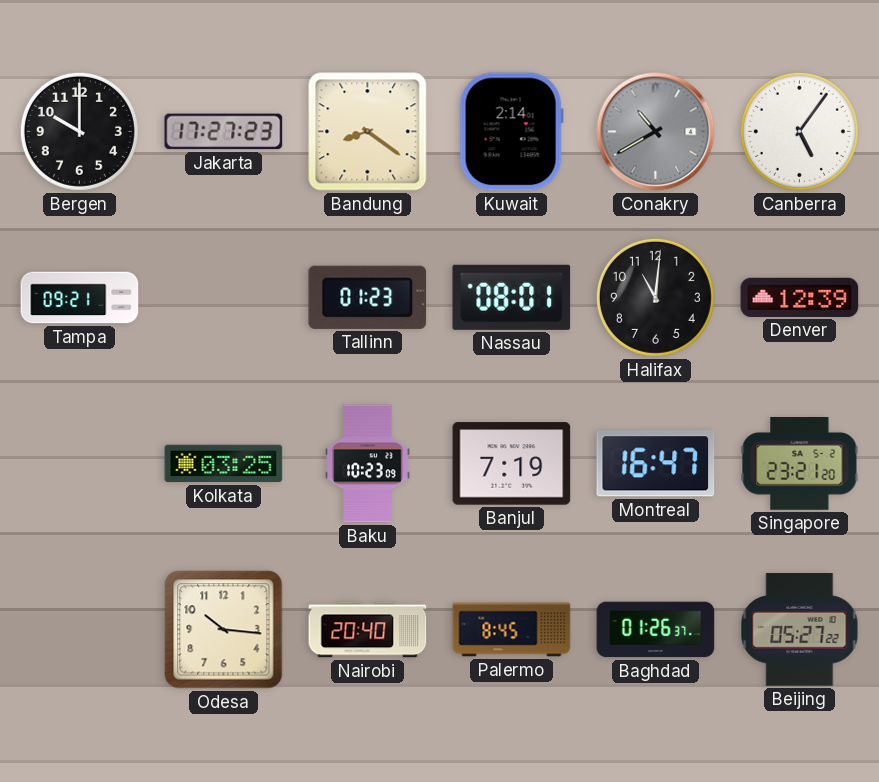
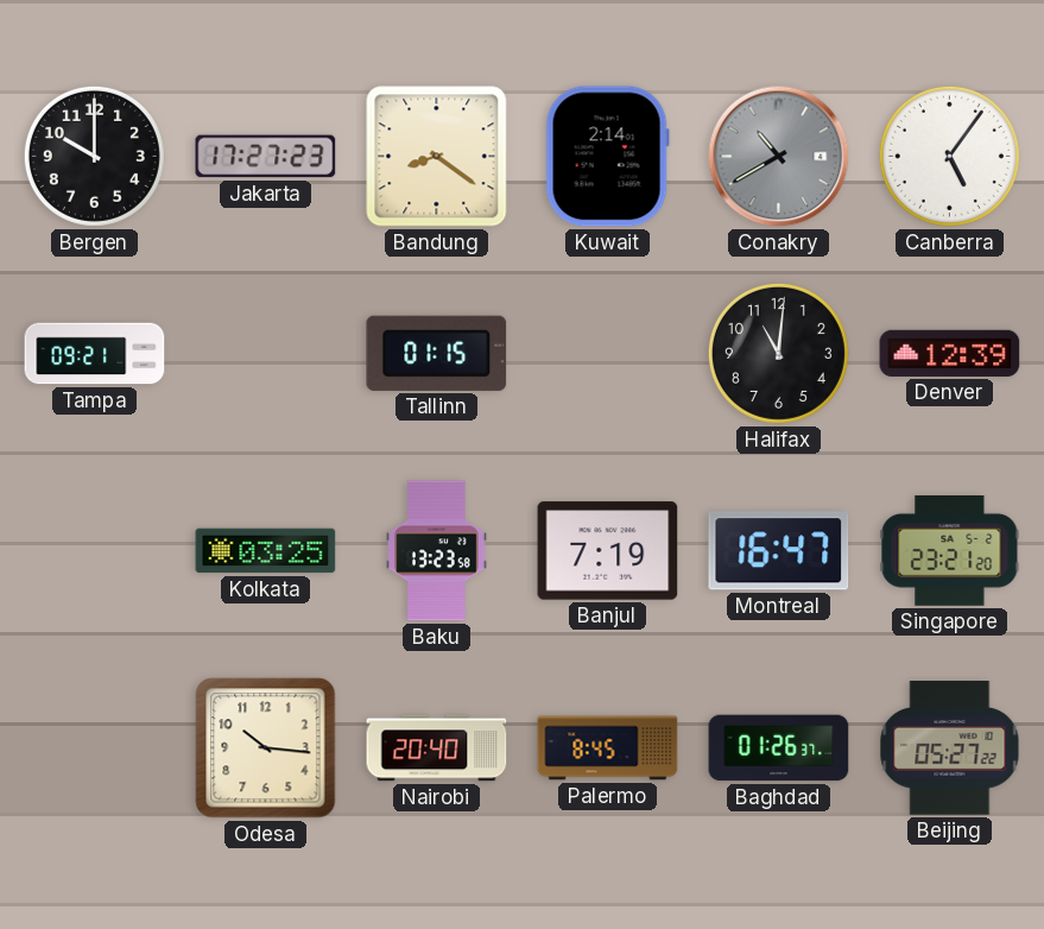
Tallinn: 01:23 -> 01:15
Nassau: 08:01 -> none
Baku: 10:23 -> 13:23
